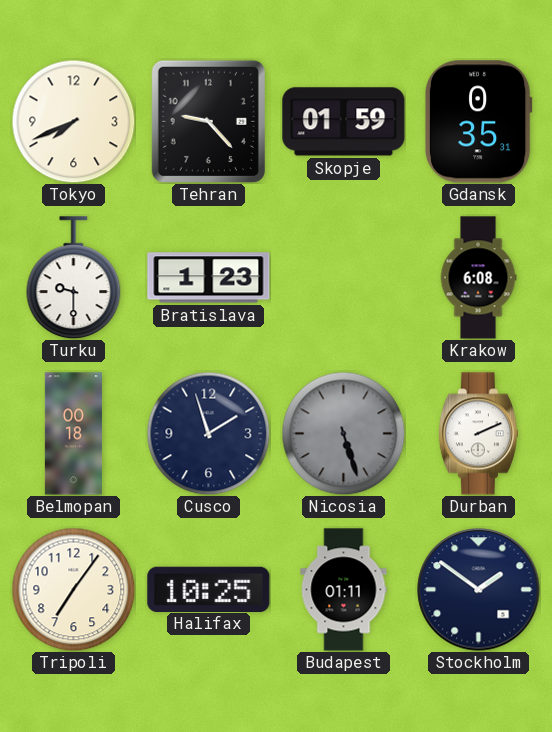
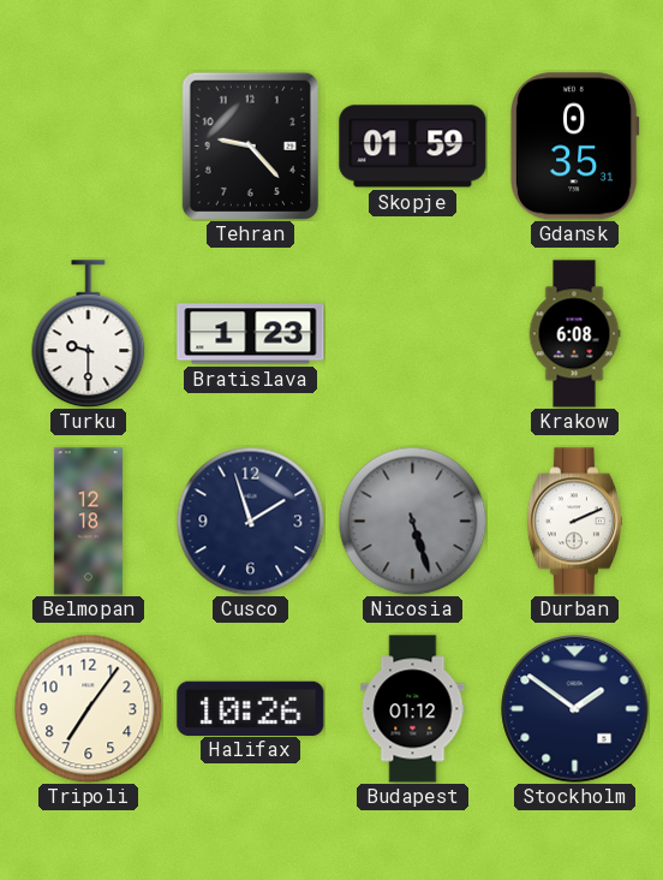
Tokyo: 7:41 -> none
Belmopan: 00:18 -> 12:18
Halifax: 10:25 -> 10:26
Budapest: 01:11 -> 01:12
